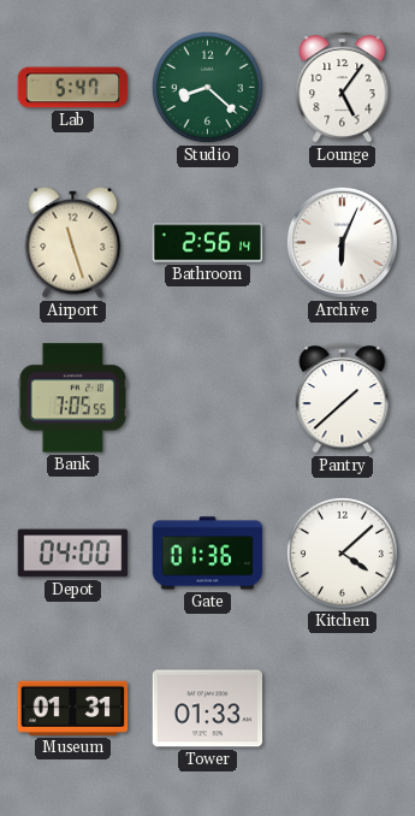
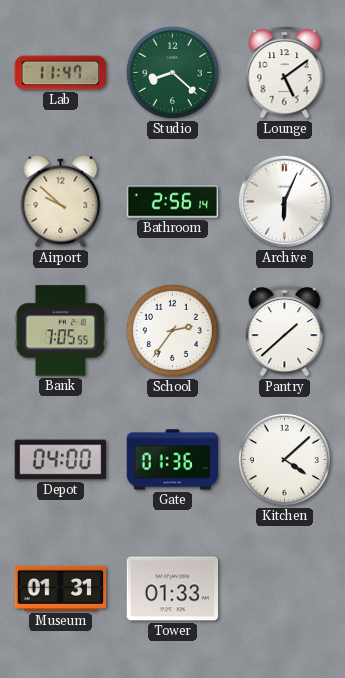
Lab: 5:47 -> 11:47
Lounge: 5:06 -> 5:09
Airport: 11:27 -> 9:52
School: none -> 2:36
